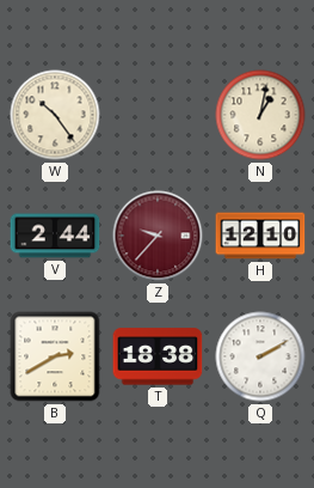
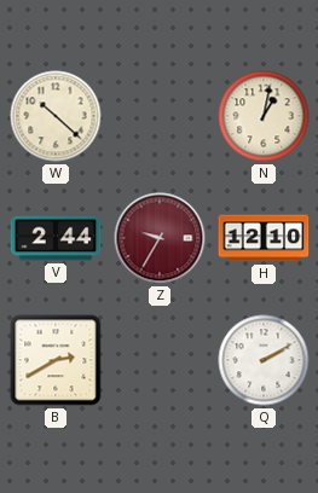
W: 10:24 -> 10:22
Z: 9:37 -> 9:35
T: 18:38 -> none
